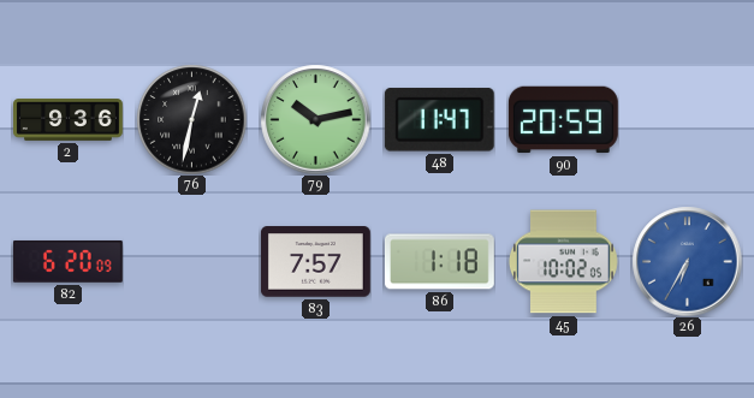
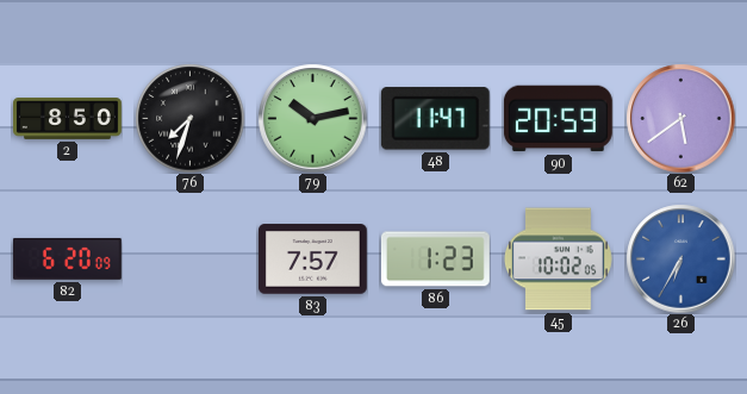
2: 9:36 -> 8:50
76: 12:32 -> 7:33
62: none -> 5:39
86: 1:18 -> 1:23
